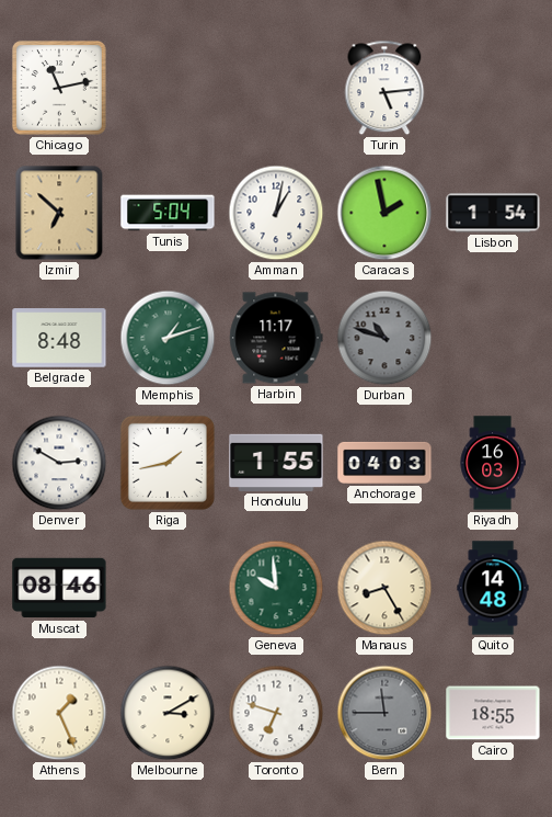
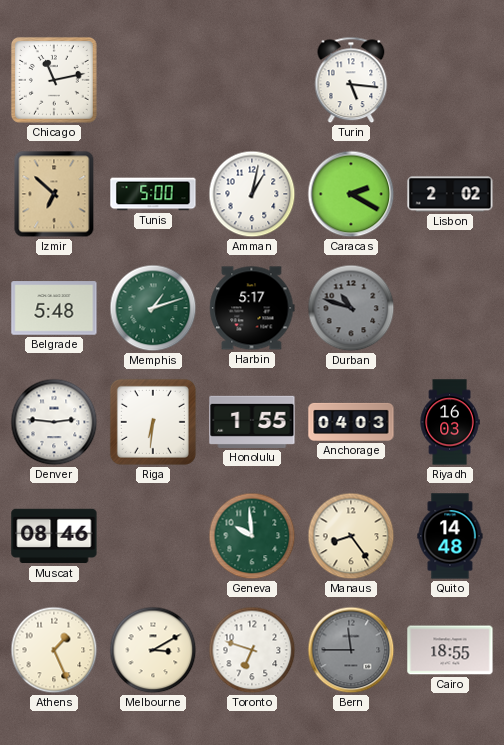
Turin: 5:14 -> 5:16
Tunis: 5:04 -> 5:00
Caracas: 1:58 -> 2:20
Lisbon: 1:54 -> 2:02
Belgrade: 8:48 -> 5:48
Harbin: 11:17 -> 5:17
Denver: 2:50 -> 2:46
Riga: 1:43 -> 6:31
Manaus: 8:25 -> 8:24
